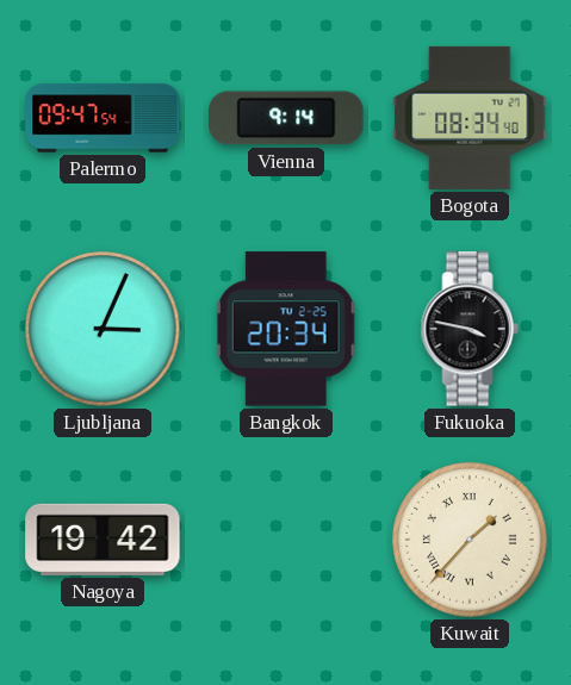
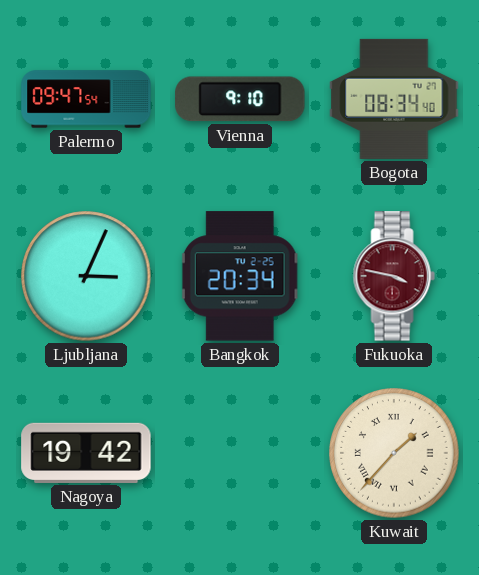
Vienna: 9:14 -> 9:10
Fukuoka dial: black -> burgundy
